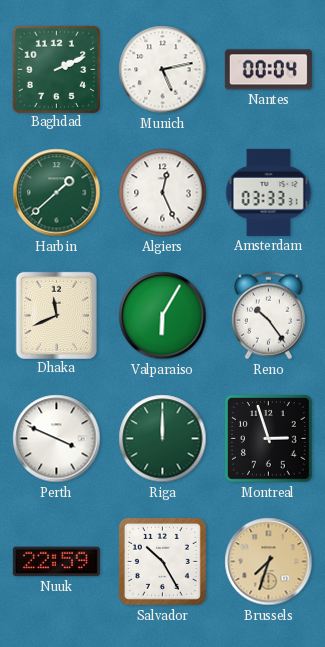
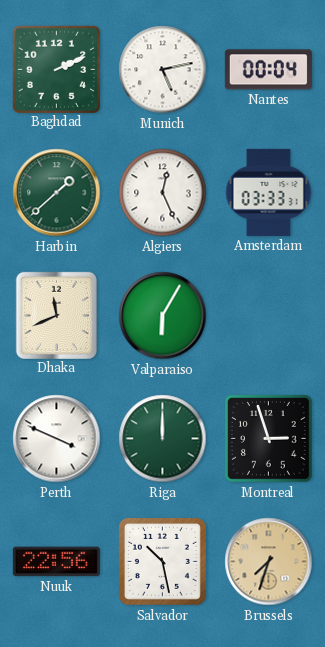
Reno: 10:24 -> none
Nuuk: 22:59 -> 22:56
Salvador: 10:25 -> 10:28
